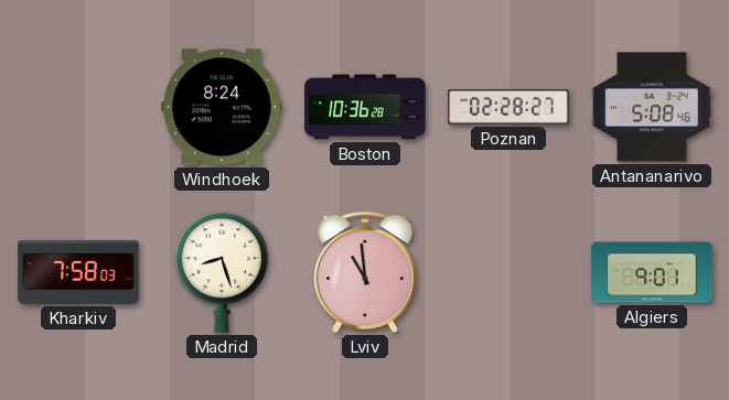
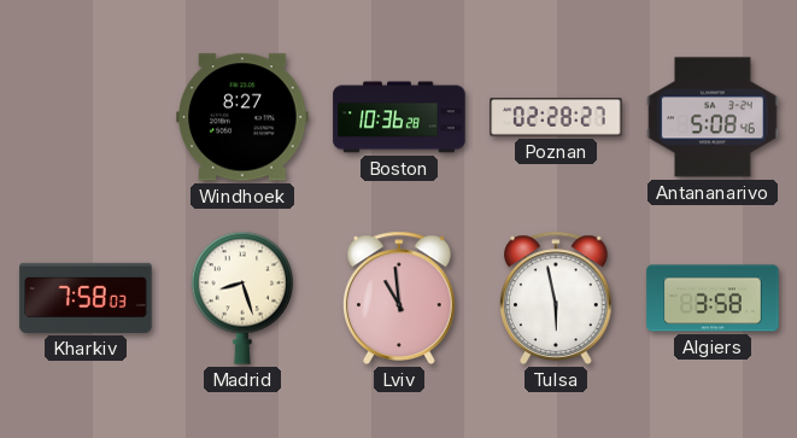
Windhoek: 8:24 -> 8:27
Tulsa: none -> 5:58
Algiers: 9:01 -> 3:58
